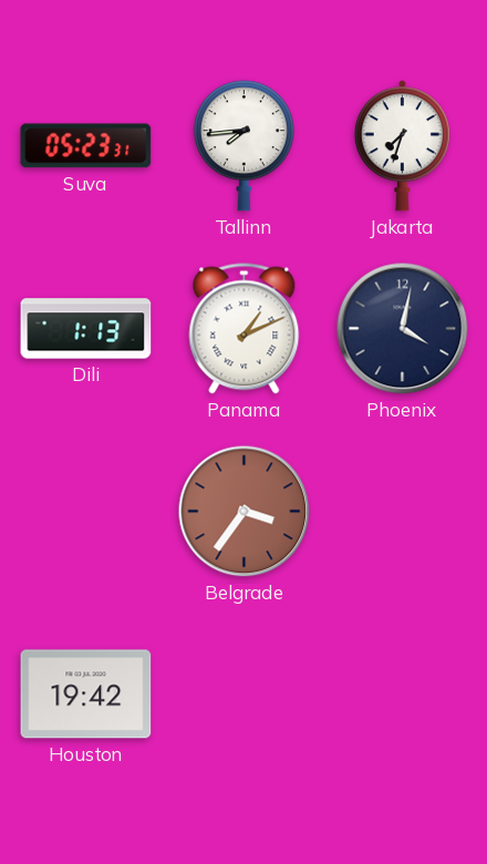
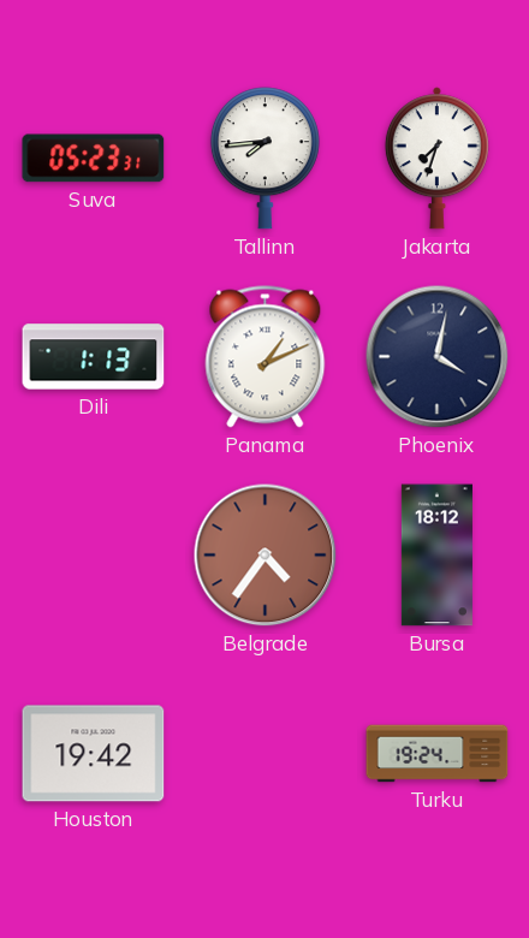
Belgrade: 3:36 -> 4:36
Bursa: none -> 18:12
Turku: none -> 19:24
